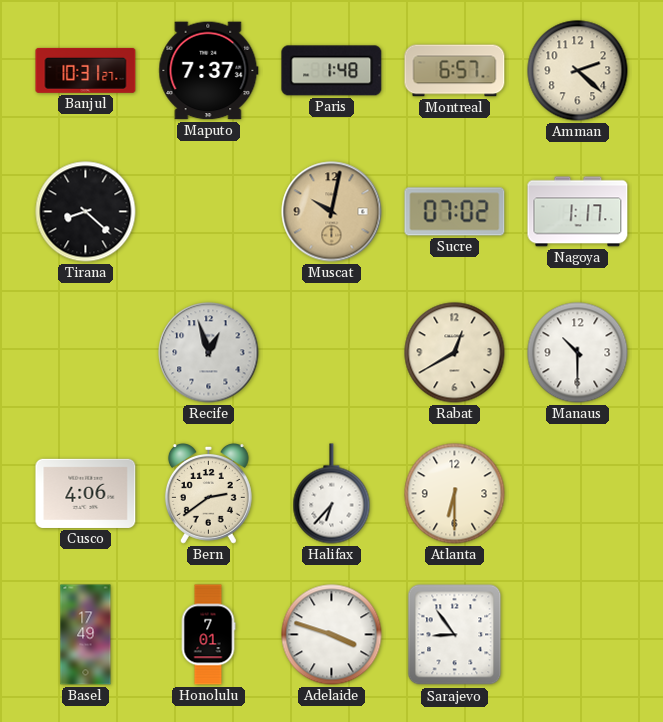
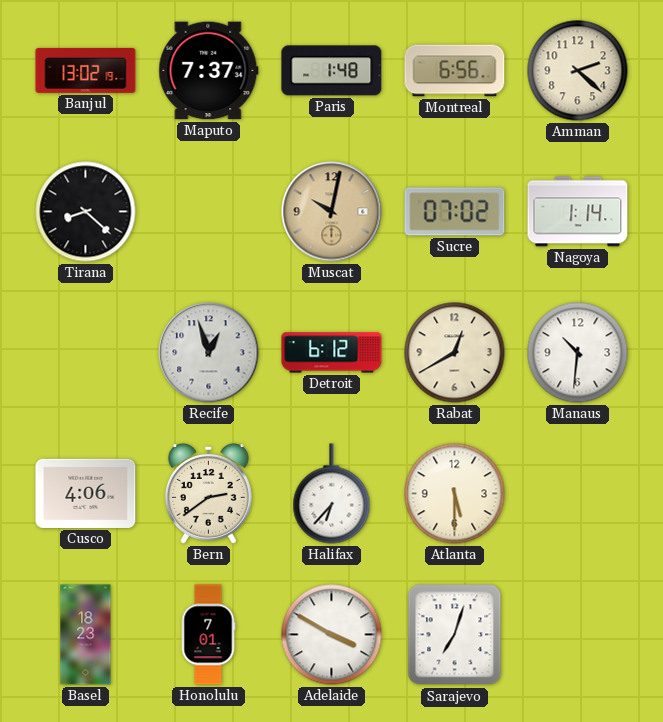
Banjul: 10:31 -> 13:02
Montreal: 6:57 -> 6:56
Nagoya: 1:17 -> 1:14
Detroit: none -> 6:12
Manaus: 10:30 -> 10:31
Atlanta: 6:30 -> 5:30
Basel: 17:49 -> 18:23
Adelaide: 3:48 -> 3:50
Sarajevo: 8:54 -> 7:03
